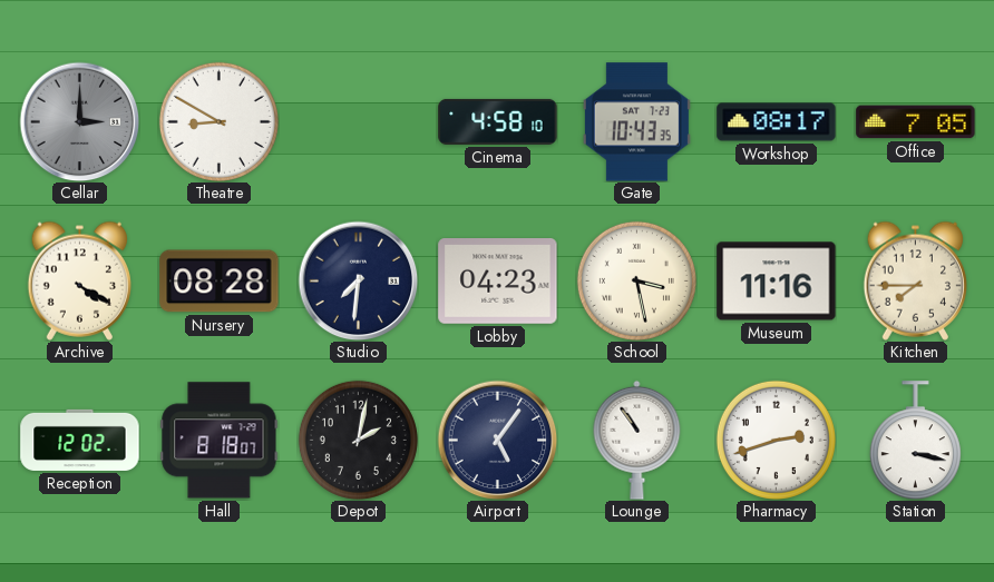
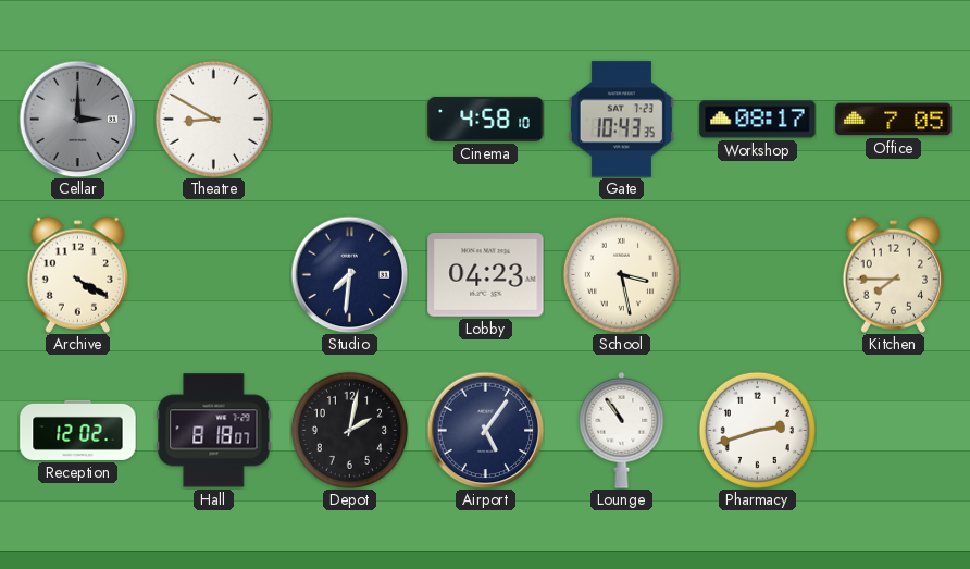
Nursery: 08:28 -> none
Museum: 11:16 -> none
Station: 3:17 -> none
